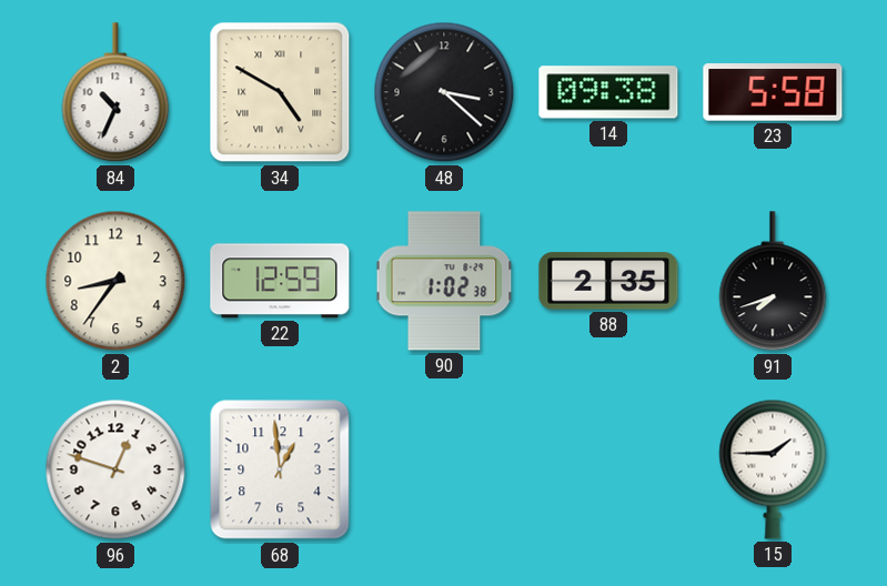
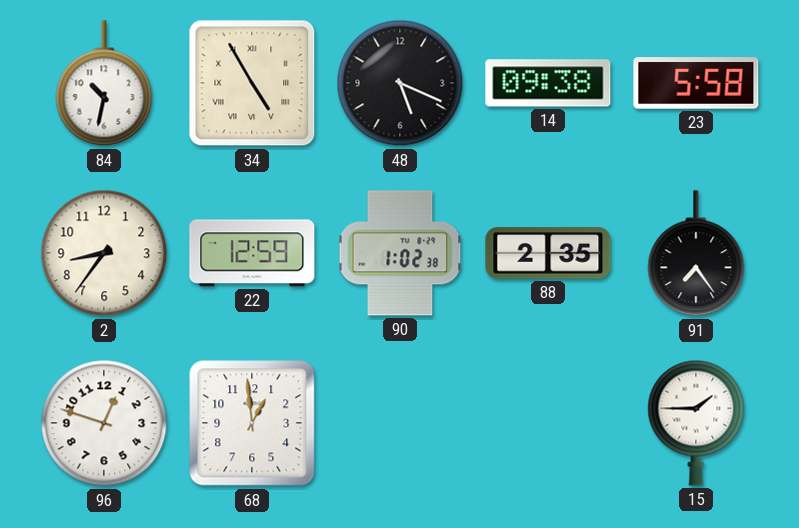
84: 10:34 -> 10:32
34: 4:50 -> 4:55
48: 3:22 -> 5:19
91: 7:42 -> 7:24
